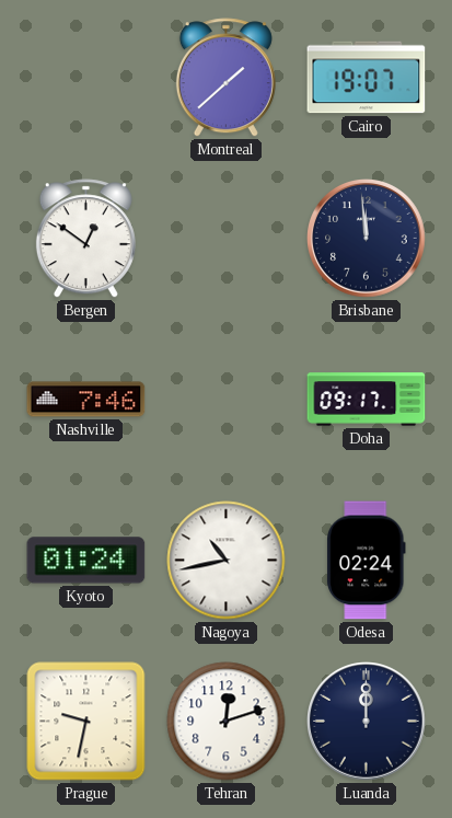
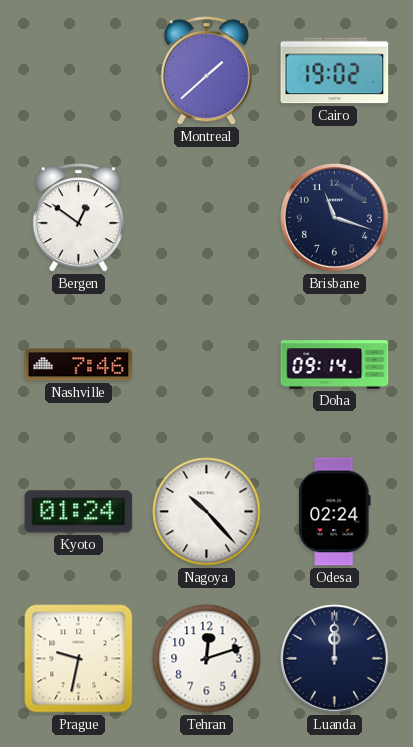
Cairo: 19:07 -> 19:02
Brisbane: 11:59 -> 11:18
Doha: 09:17 -> 09:14
Nagoya: 10:43 -> 10:23
